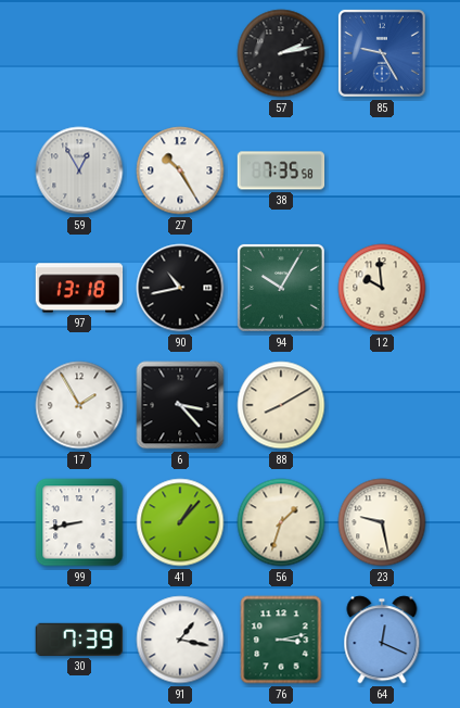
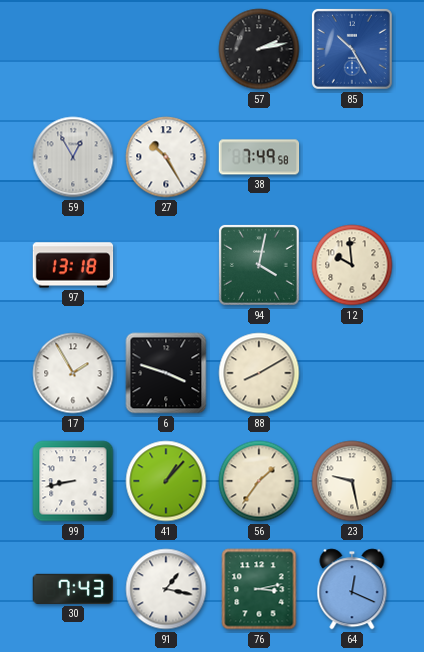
85: 9:25 -> 10:25
38: 7:35 -> 7:49
90: 10:43 -> none
94: 10:05 -> 4:02
6: 3:23 -> 3:48
56: 1:33 -> 1:36
30: 7:39 -> 7:43
